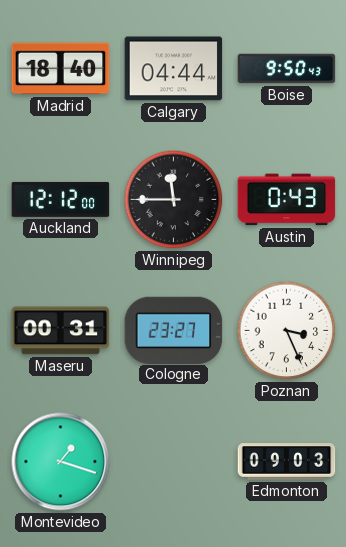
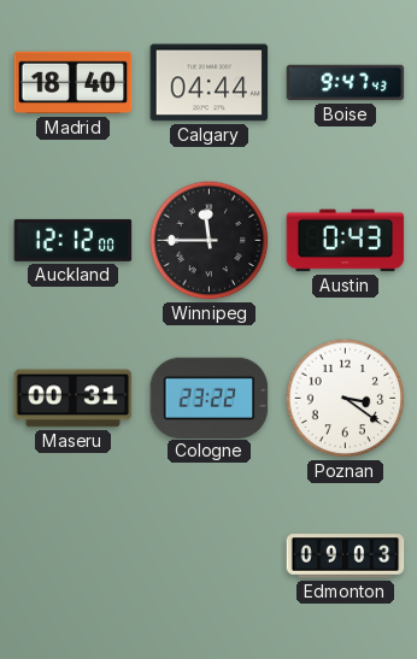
Boise: 9:50 -> 9:47
Cologne: 23:27 -> 23:22
Poznan: 3:26 -> 3:21
Montevideo: 1:18 -> none
